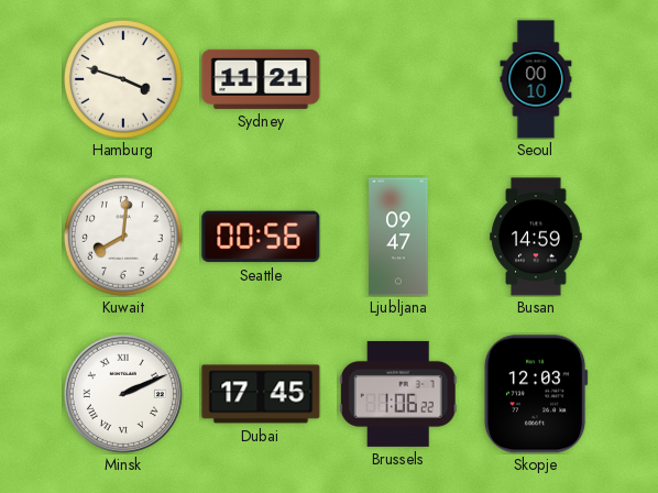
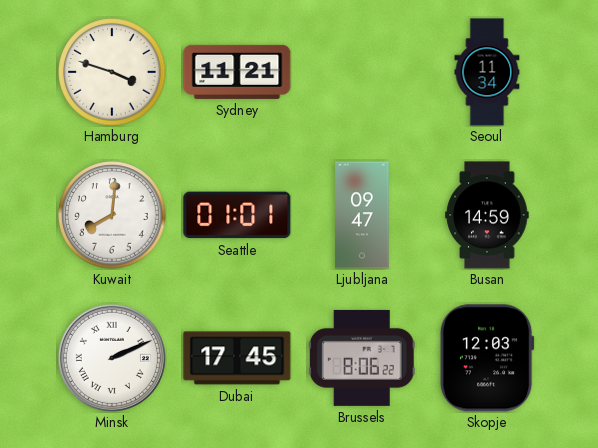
Seoul: 00:10 -> 11:34
Seattle: 00:56 -> 01:01
Brussels: 1:06 -> 8:06
